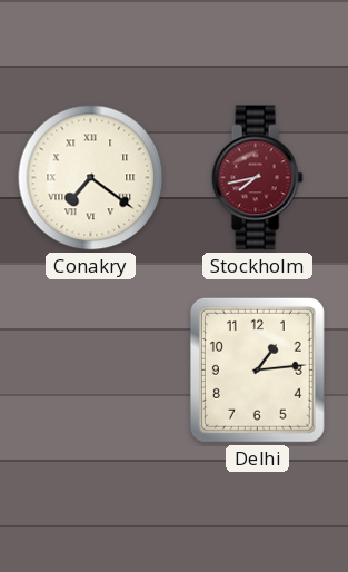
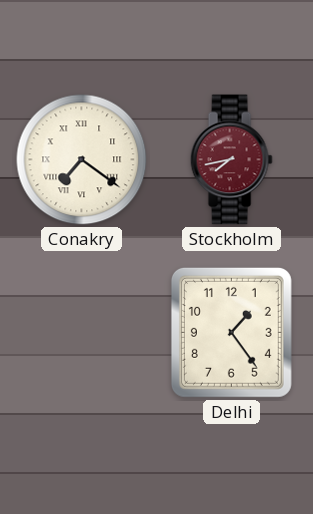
Delhi: 1:14 -> 1:24
